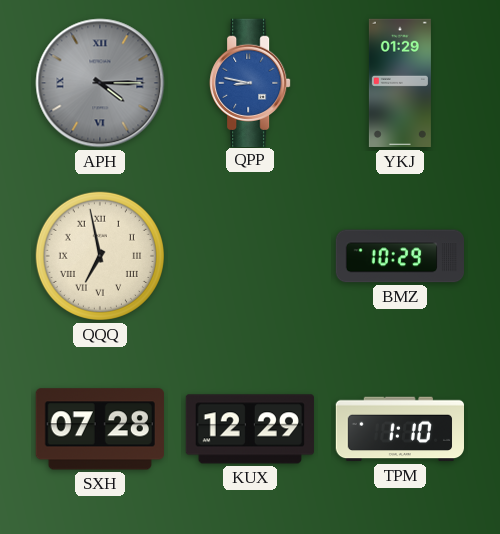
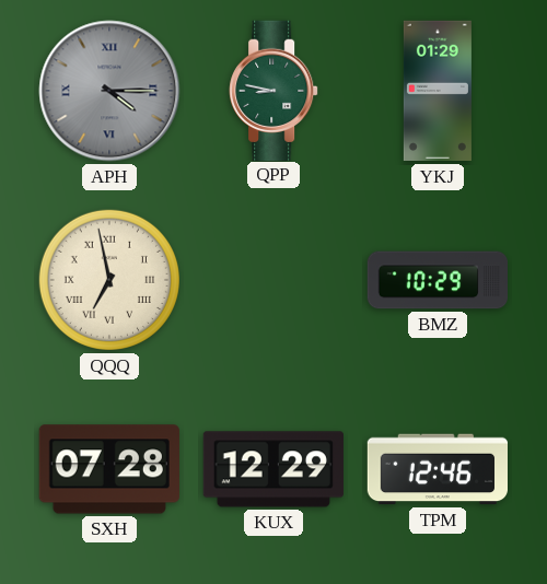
QPP dial: blue -> green
TPM: 1:10 -> 12:46
